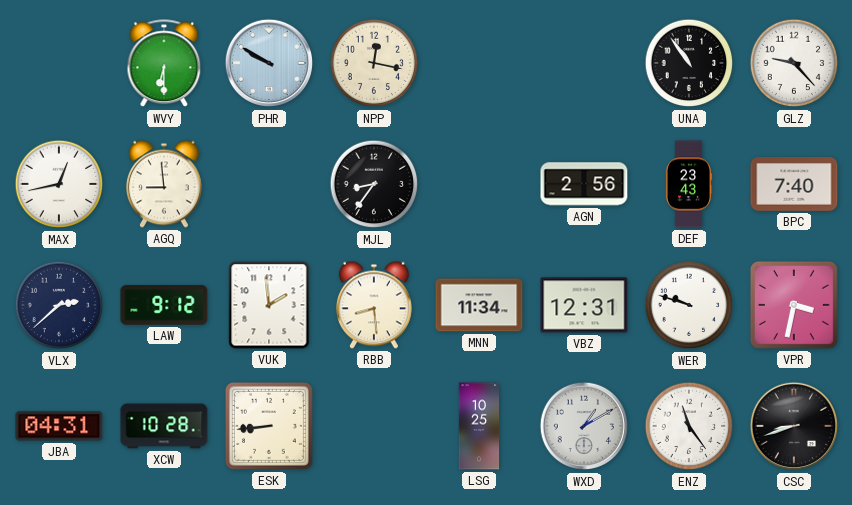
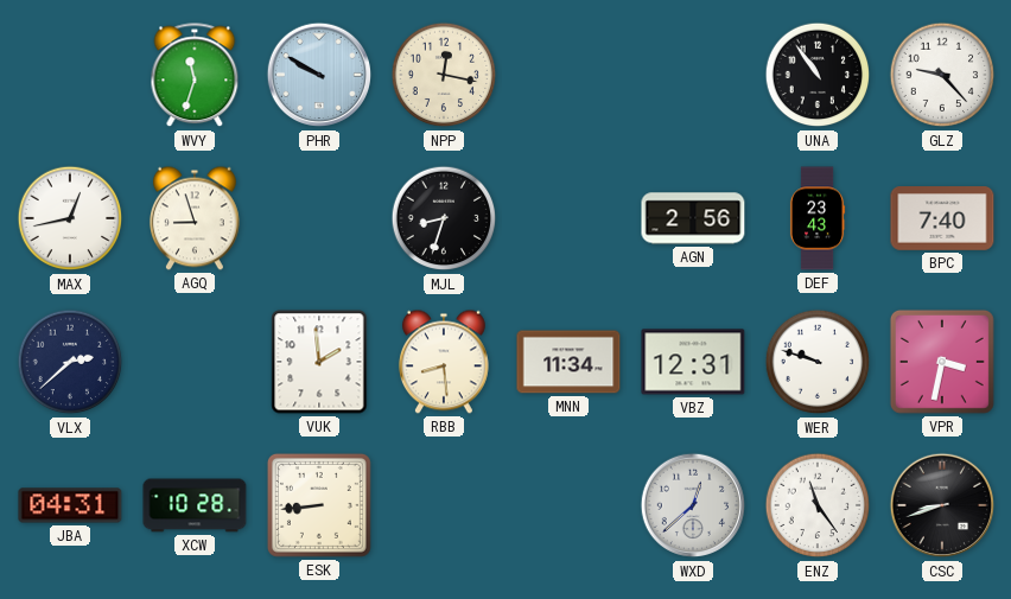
WVY: 6:30 -> 11:33
AGQ: 8:59 -> 8:57
MJL: 8:36 -> 8:33
LAW: 9:12 -> none
LSG: 10:25 -> none
WXD: 1:10 -> 12:38
